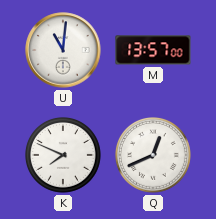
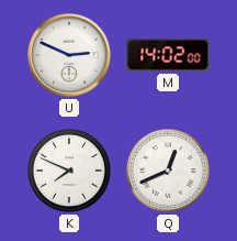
U: 11:01 -> 2:49
M: 13:57 -> 14:02
